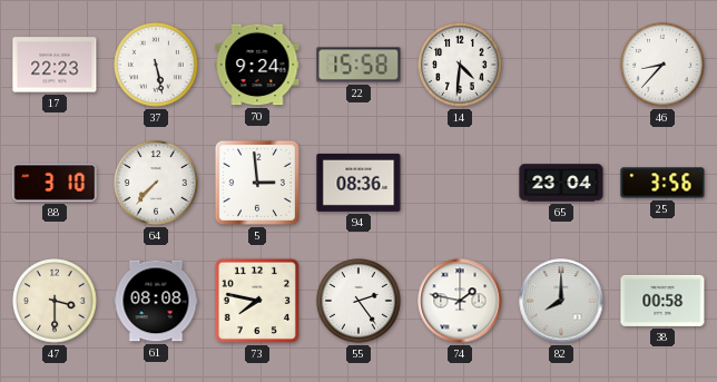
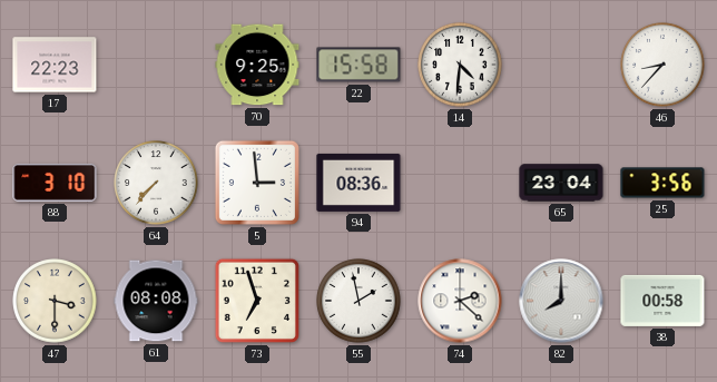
37: 5:28 -> none
70: 9:24 -> 9:25
73: 7:47 -> 6:57
55: 2:24 -> 1:58
74: 1:47 -> 2:22
